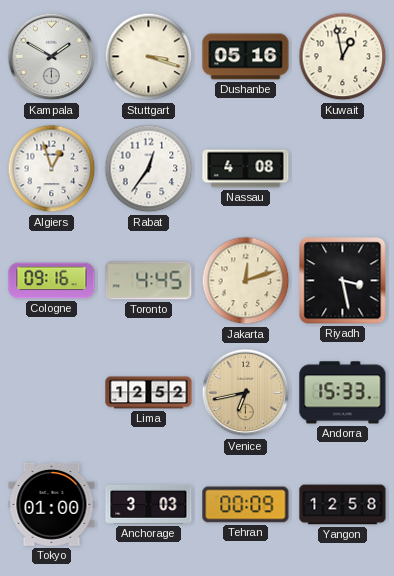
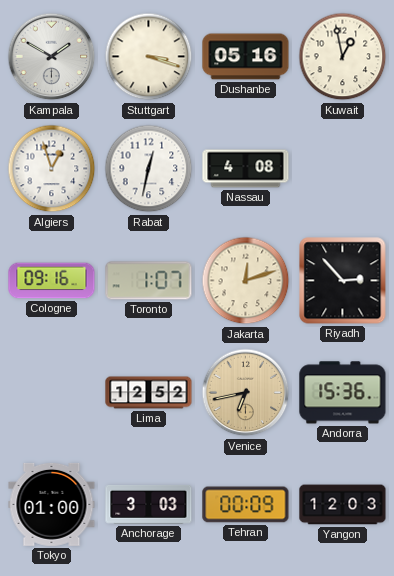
Rabat: 12:36 -> 12:32
Toronto: 4:45 -> 1:07
Riyadh: 3:28 -> 2:53
Andorra: 15:33 -> 15:36
Yangon: 12:58 -> 12:03
